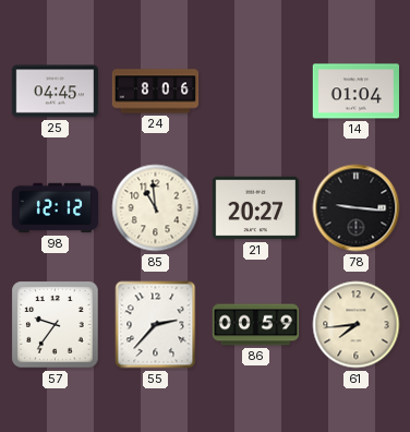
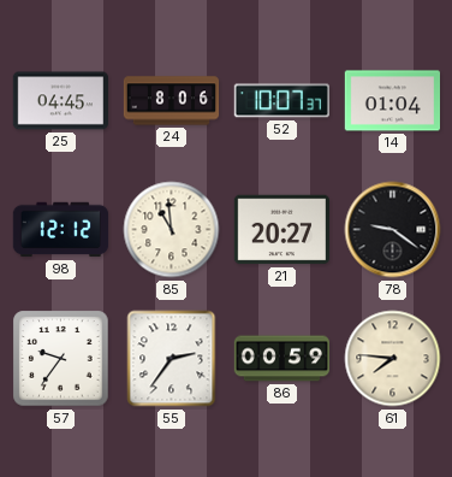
52: none -> 10:07
78: 9:16 -> 9:21
55: 2:37 -> 2:36
61: 7:44 -> 7:46
